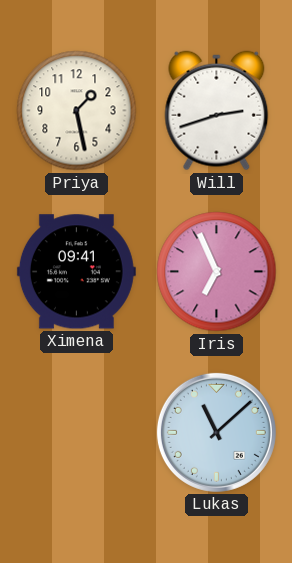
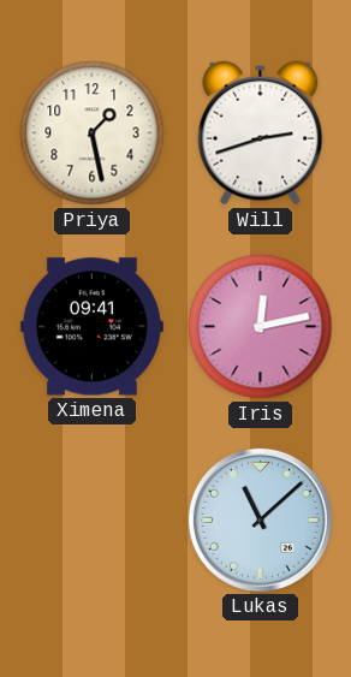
Iris: 6:56 -> 12:13
